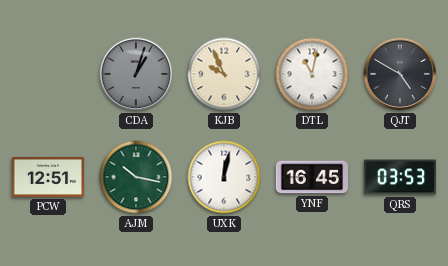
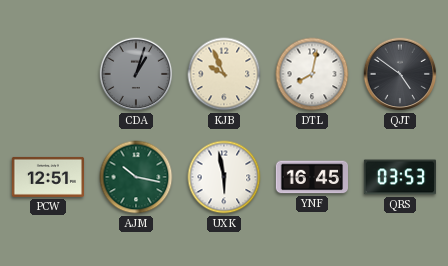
DTL: 11:02 -> 8:02
QJT: 4:50 -> 4:51
UXK: 12:02 -> 5:58
